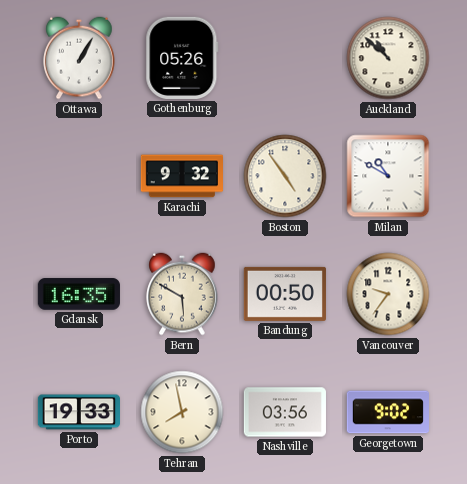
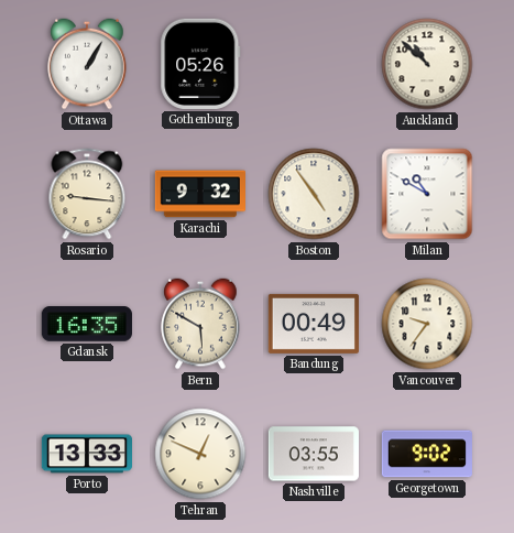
Rosario: none -> 9:16
Bandung: 00:50 -> 00:49
Porto: 19:33 -> 13:33
Tehran: 7:58 -> 12:49
Nashville: 03:56 -> 03:55
